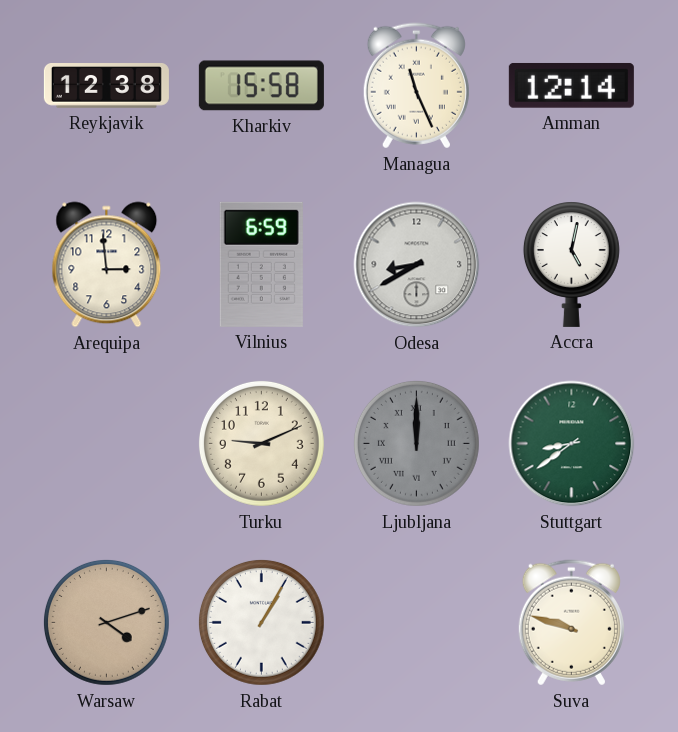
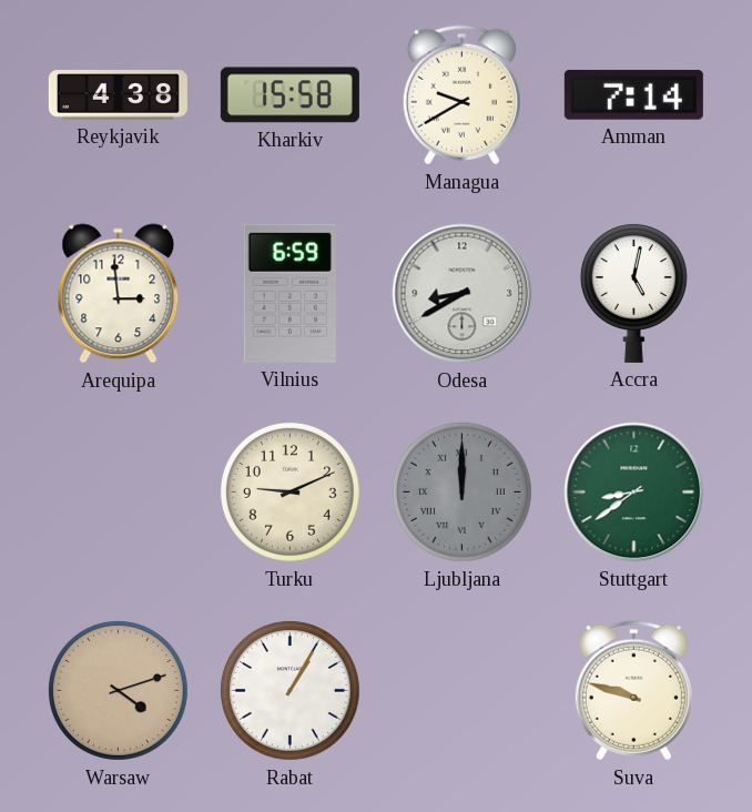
Reykjavik: 12:38 -> 4:38
Managua: 11:26 -> 9:40
Amman: 12:14 -> 7:14
